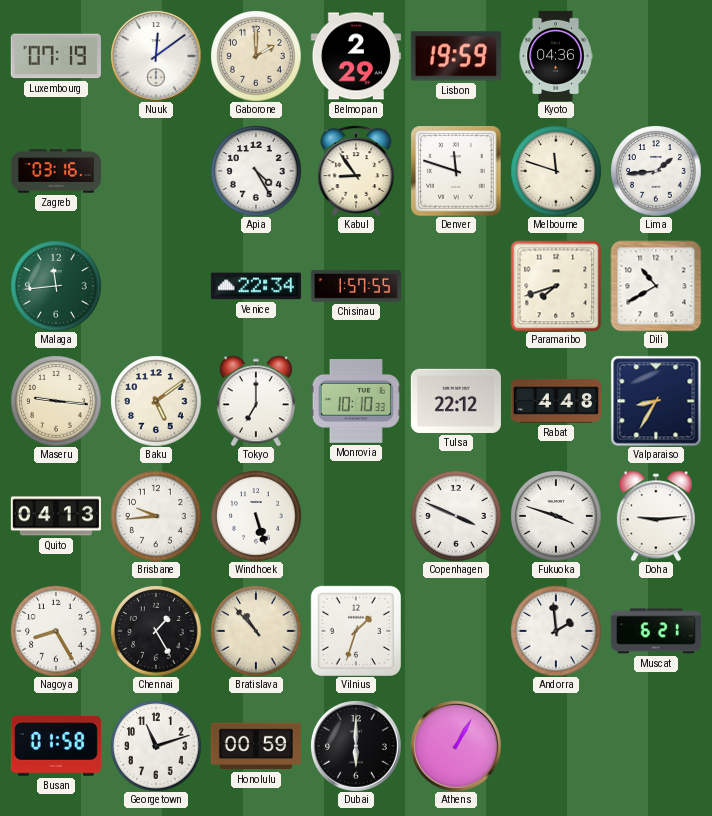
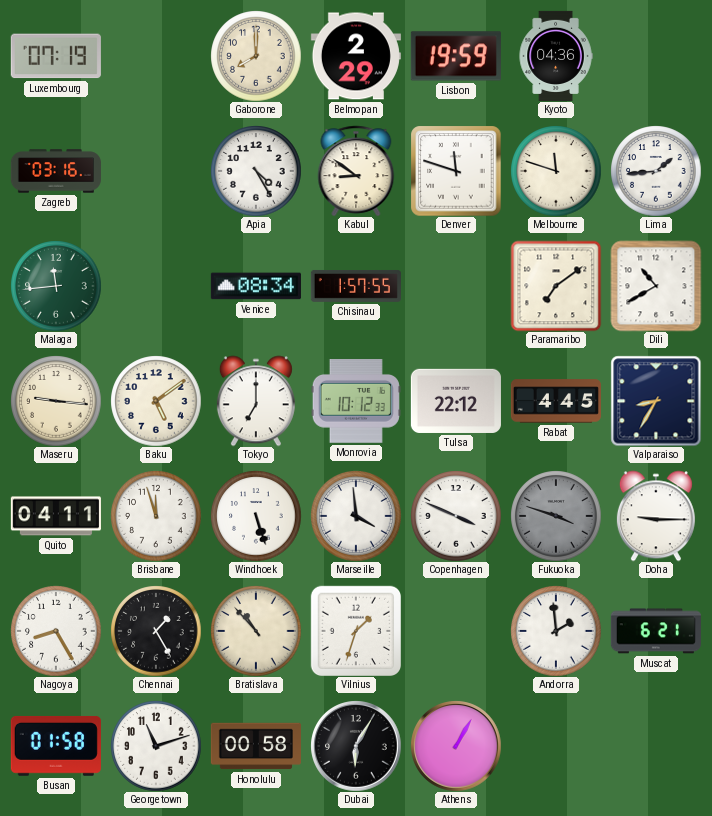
Nuuk: 12:09 -> none
Gaborone: 2:00 -> 8:00
Kabul: 8:54 -> 8:51
Venice: 22:34 -> 08:34
Paramaribo: 7:42 -> 7:09
Monrovia: 10:10 -> 10:12
Rabat: 4:48 -> 4:45
Quito: 04:13 -> 04:11
Brisbane: 9:44 -> 11:57
Marseille: none -> 3:59
Fukuoka dial: white -> grey
Doha: 9:14 -> 9:15
Honolulu: 00:59 -> 00:58
Dubai: 6:00 -> 6:05
